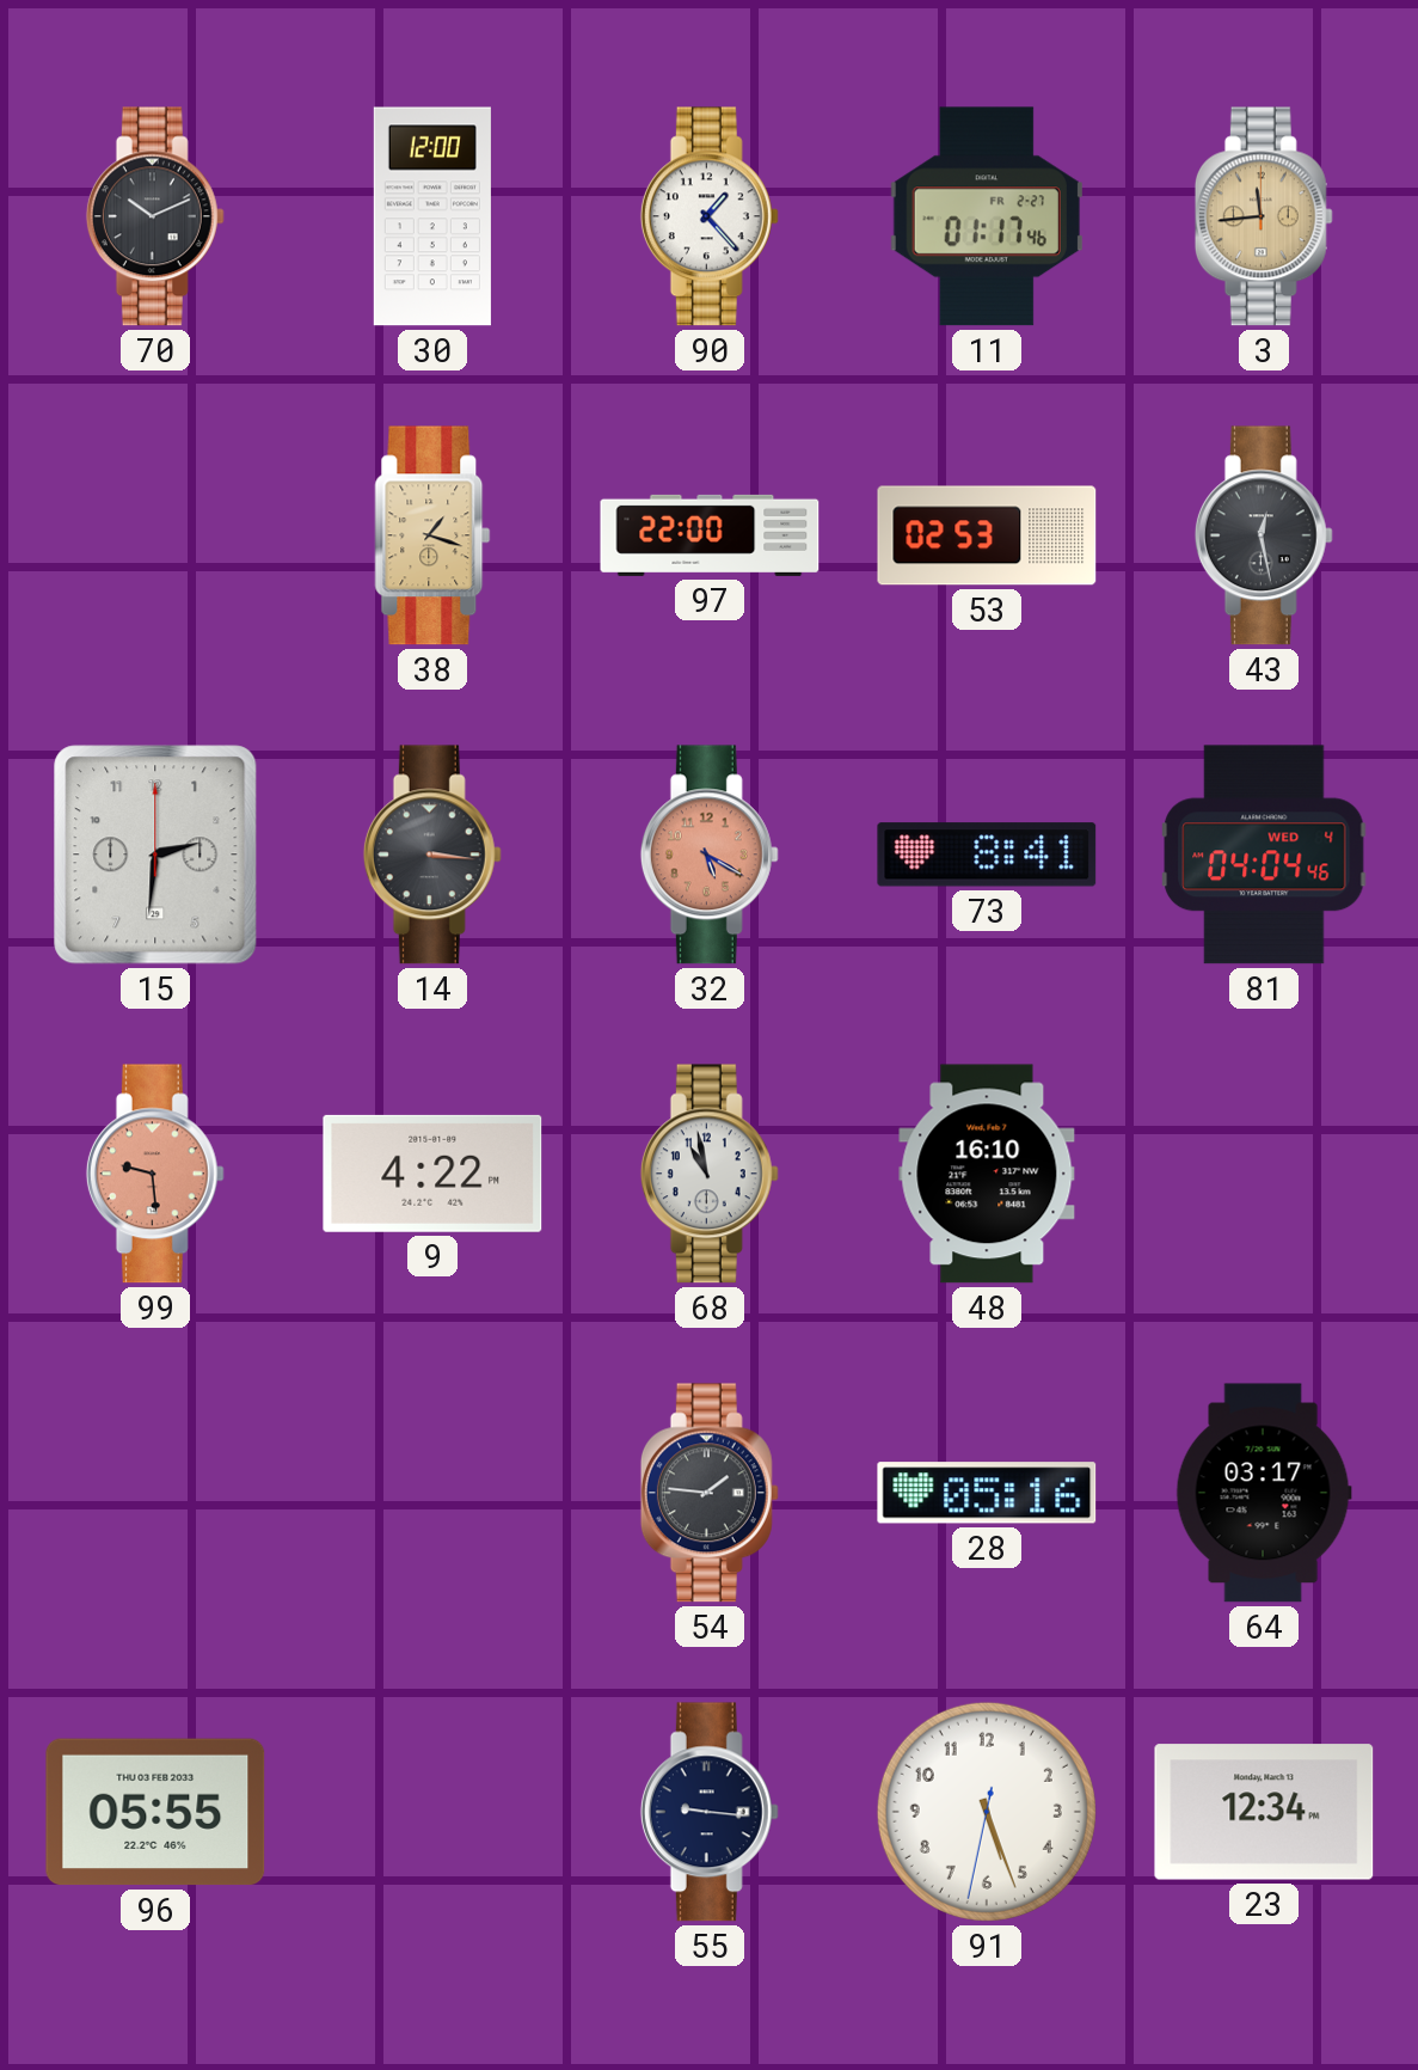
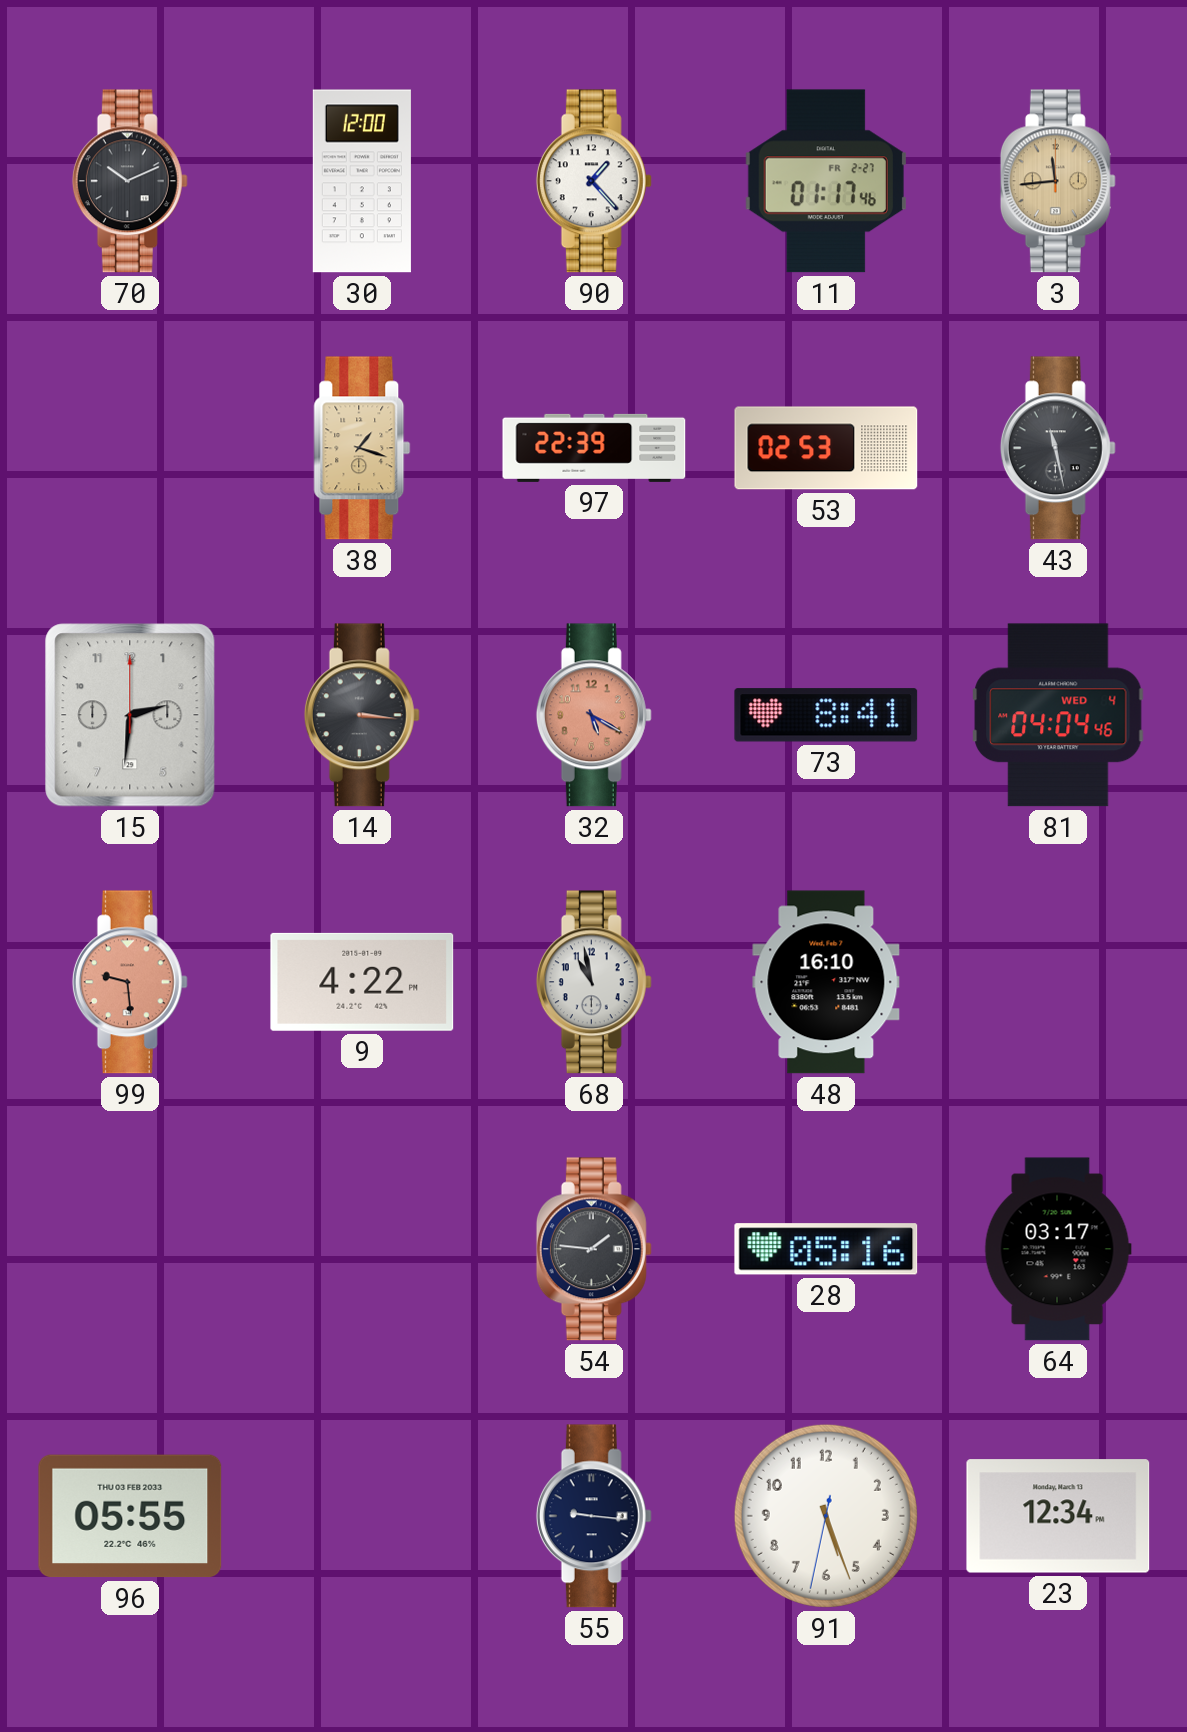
97: 22:00 -> 22:39
43: 12:28 -> 11:28
